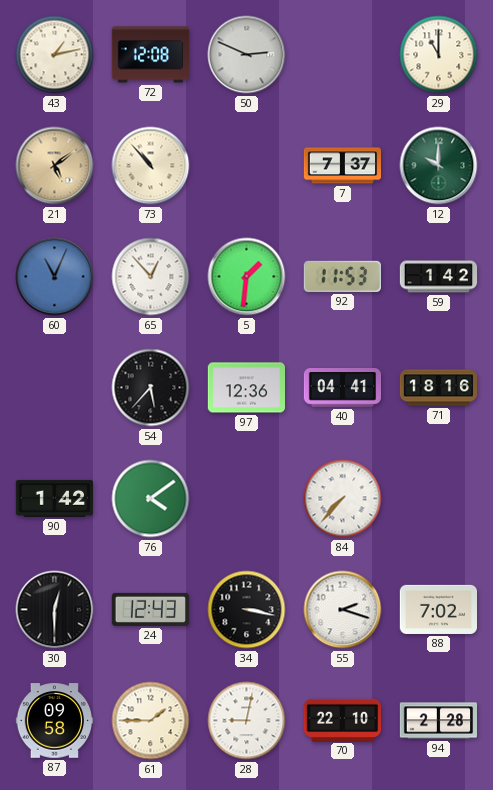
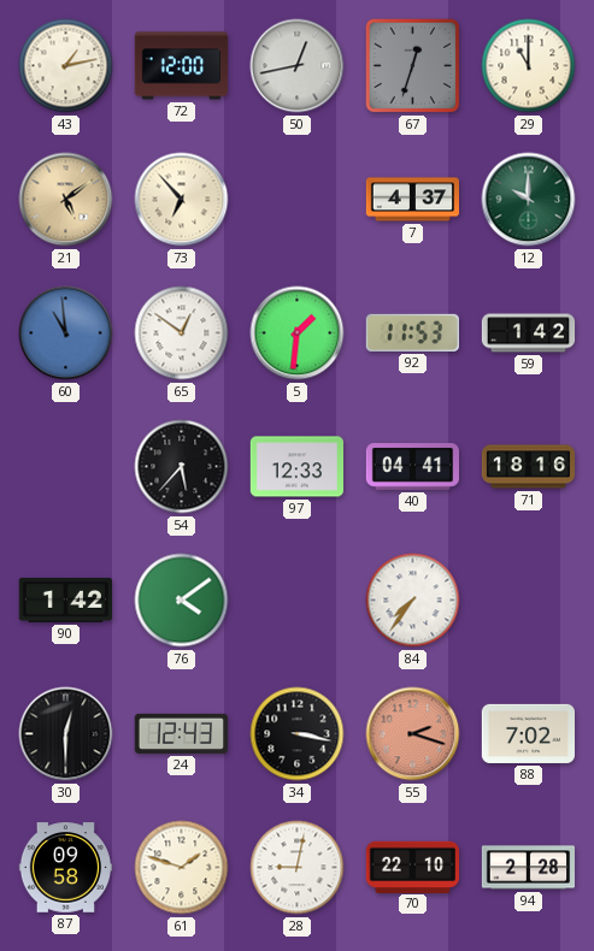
72: 12:08 -> 12:00
50: 2:49 -> 12:43
67: none -> 12:33
73: 10:53 -> 6:53
7: 7:37 -> 4:37
60: 11:04 -> 10:59
65: 12:53 -> 12:51
97: 12:36 -> 12:33
84: 7:37 -> 7:36
55 dial: white -> salmon
61: 1:45 -> 1:48
